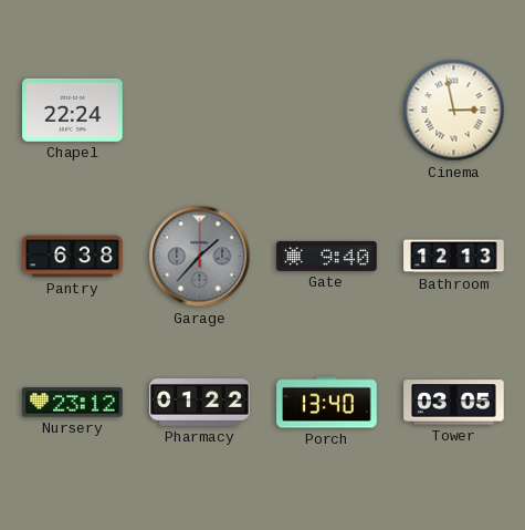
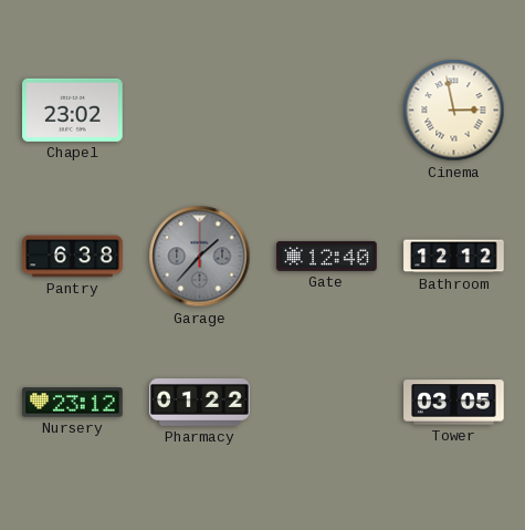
Chapel: 22:24 -> 23:02
Gate: 9:40 -> 12:40
Bathroom: 12:13 -> 12:12
Porch: 13:40 -> none
